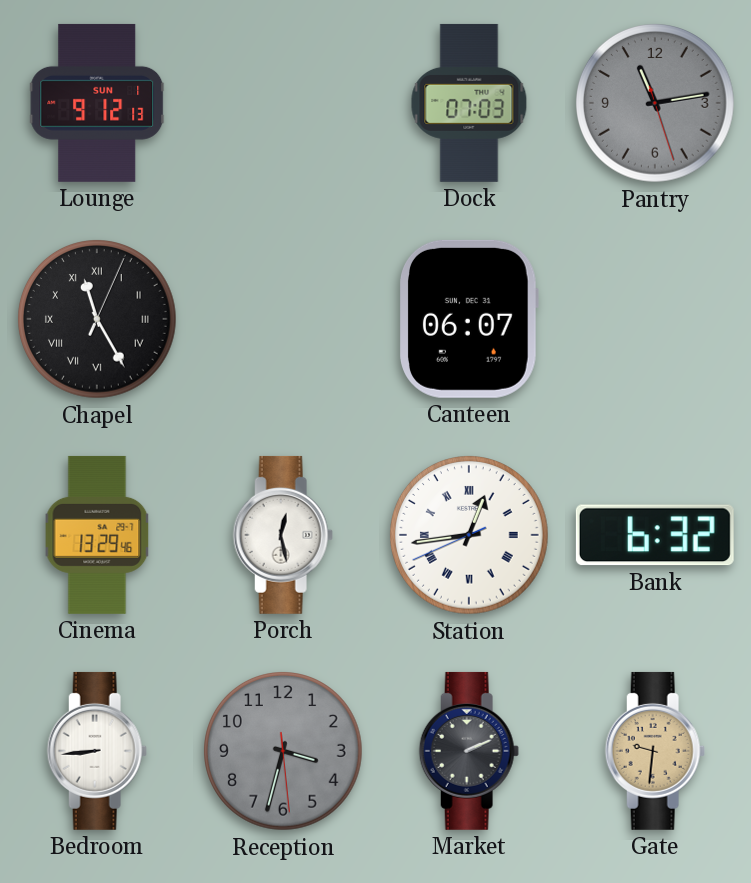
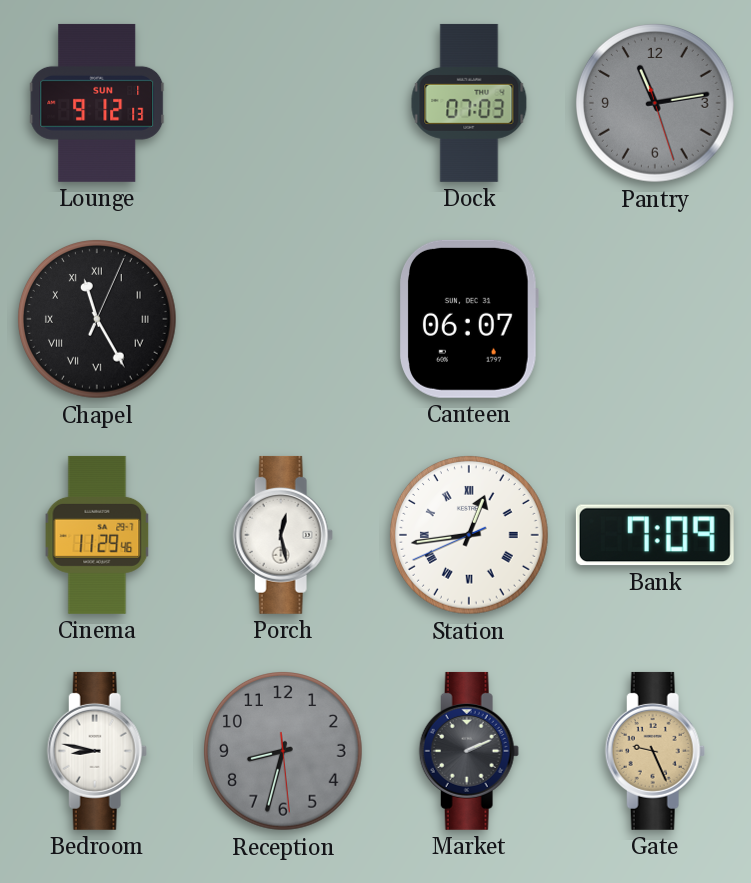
Cinema: 13:29 -> 11:29
Bank: 6:32 -> 7:09
Bedroom: 8:44 -> 8:47
Reception: 3:32 -> 8:32
Gate: 9:31 -> 9:26
